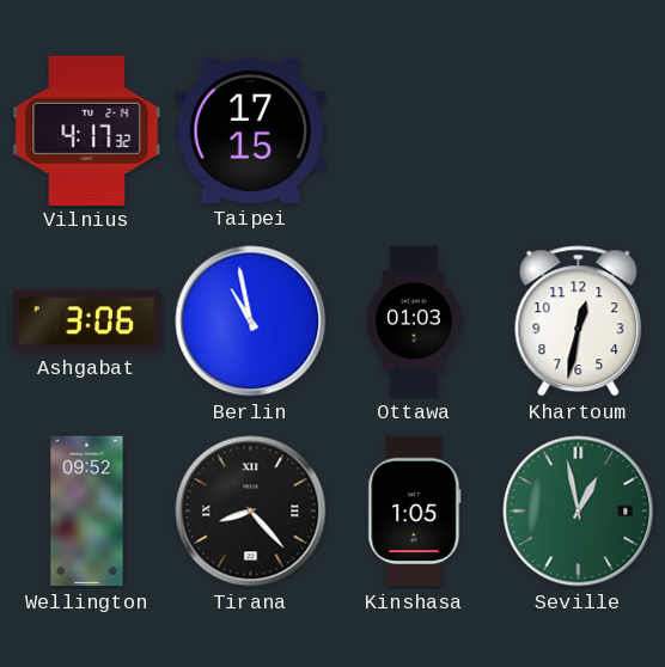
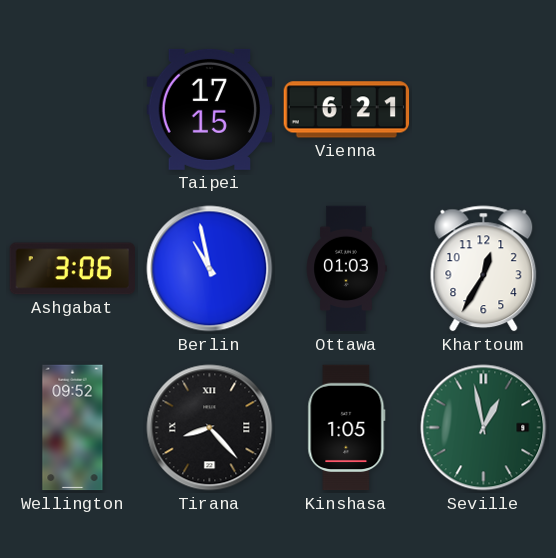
Vilnius: 4:17 -> none
Vienna: none -> 6:21
Khartoum: 12:32 -> 12:35
